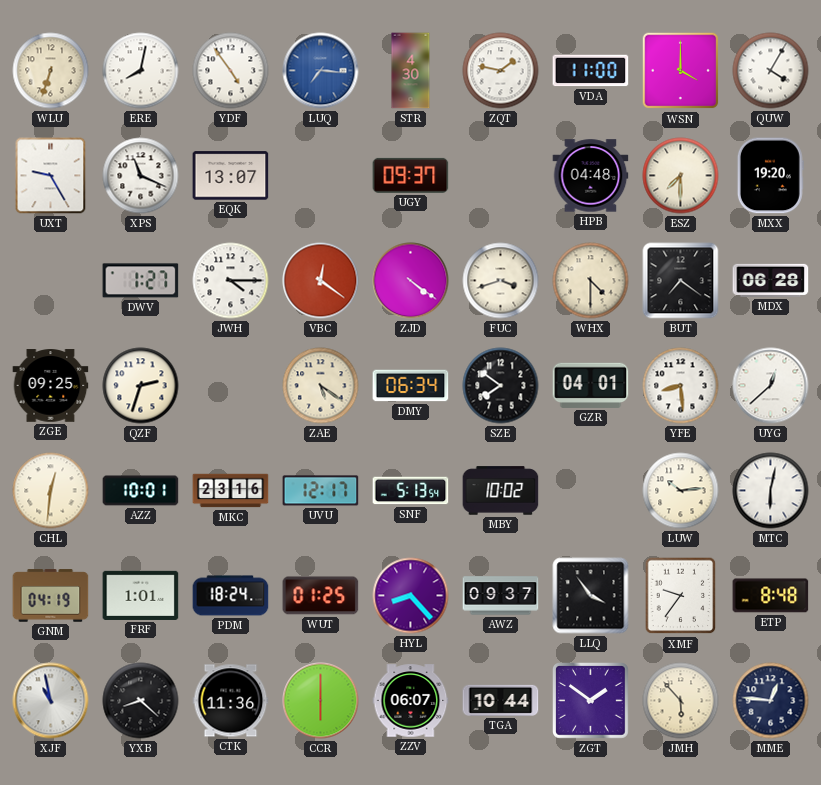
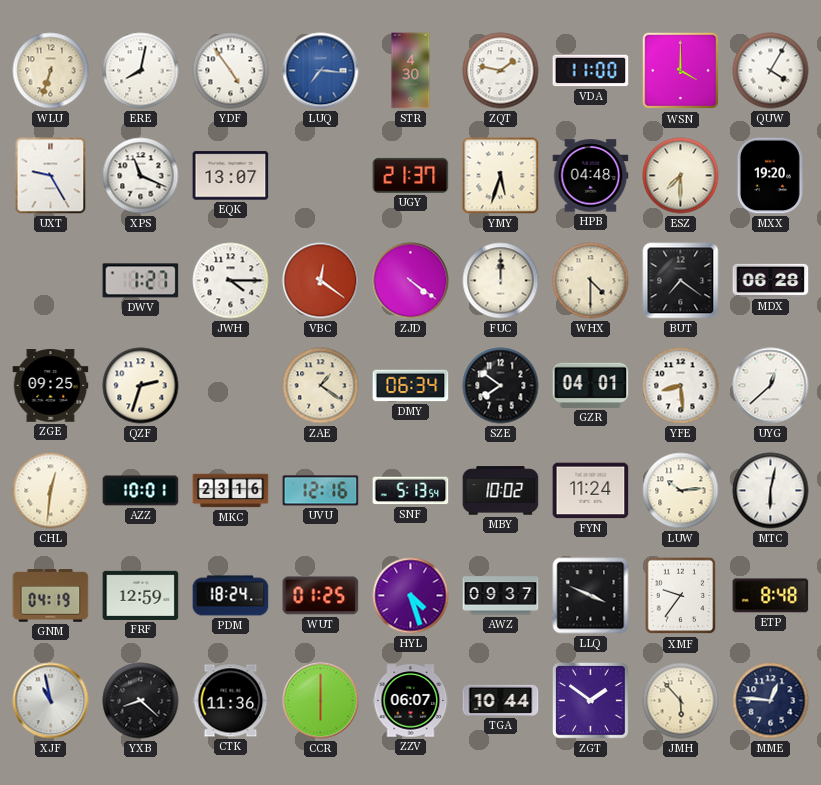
UGY: 09:37 -> 21:37
YMY: none -> 5:33
FUC: 3:42 -> 12:00
ZAE: 5:21 -> 1:21
UVU: 12:17 -> 12:16
FYN: none -> 11:24
FRF: 1:01 -> 12:59
HYL: 8:23 -> 4:27
LLQ: 3:54 -> 3:49
